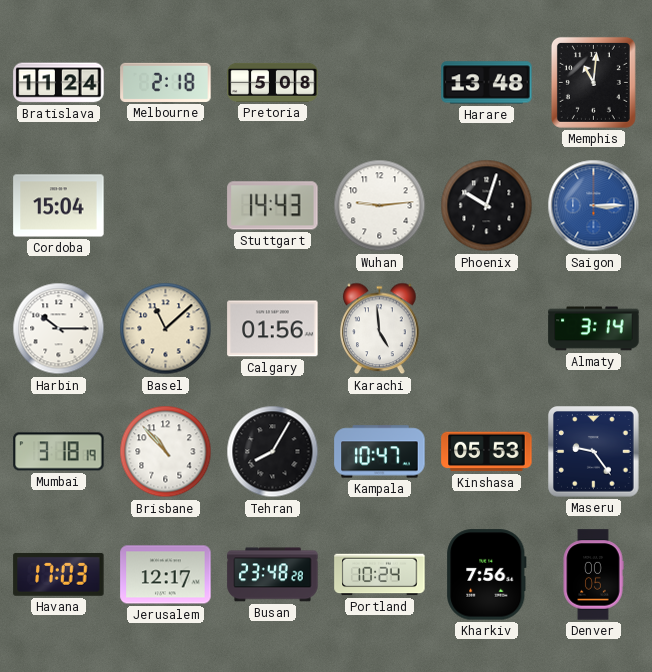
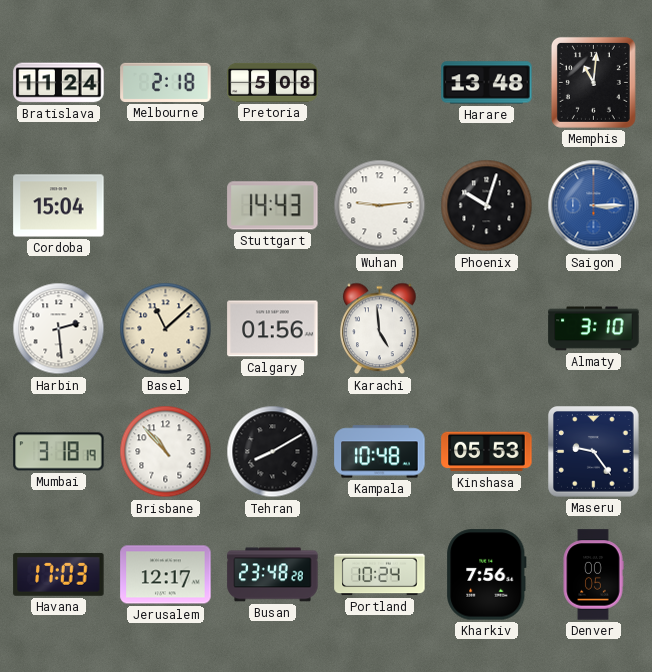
Harbin: 10:15 -> 2:29
Almaty: 3:14 -> 3:10
Tehran: 8:05 -> 8:10
Kampala: 10:47 -> 10:48
